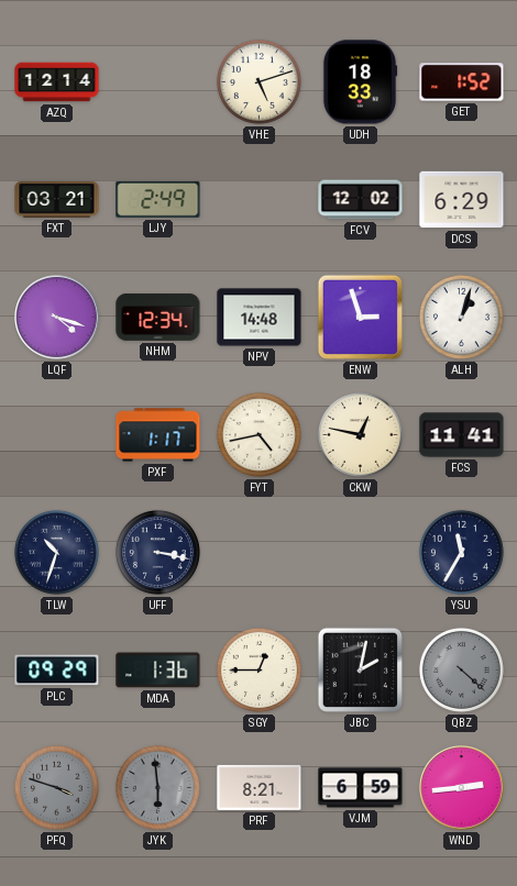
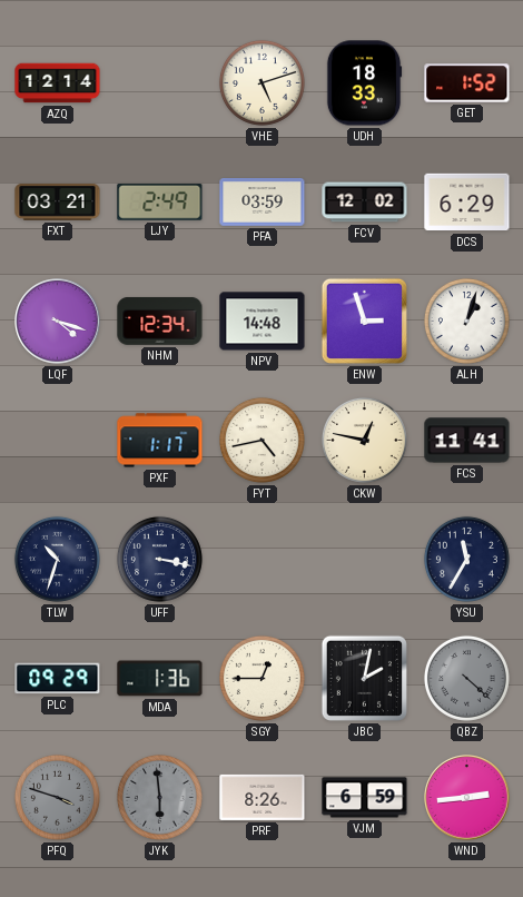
PFA: none -> 03:59
PRF: 8:21 -> 8:26
